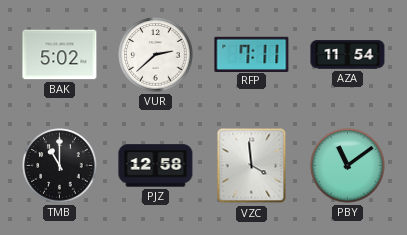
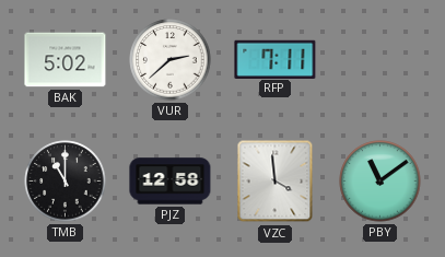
AZA: 11:54 -> none
